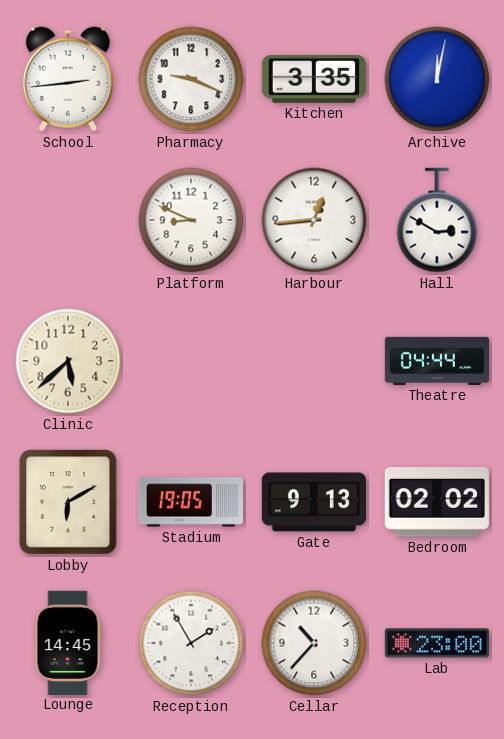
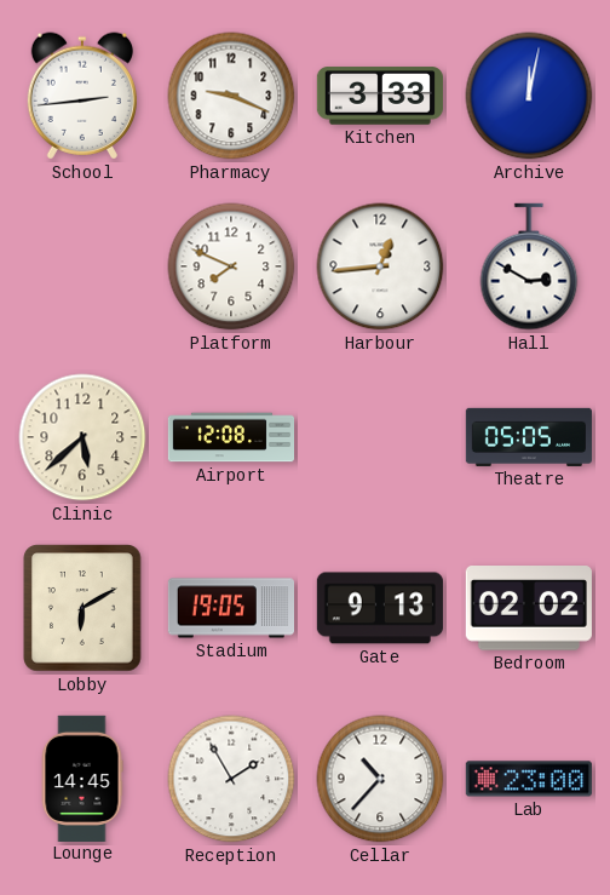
Kitchen: 3:35 -> 3:33
Platform: 8:49 -> 7:49
Airport: none -> 12:08
Theatre: 04:44 -> 05:05
